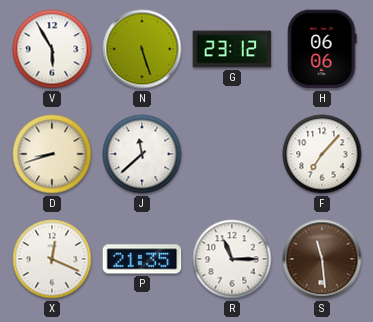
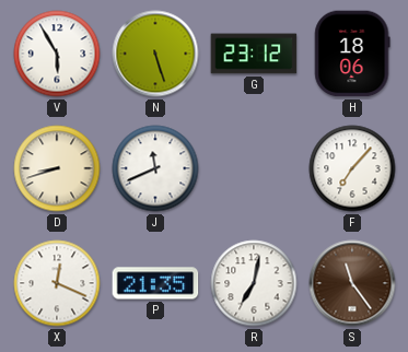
H: 06:06 -> 18:06
J: 11:38 -> 11:41
R: 11:15 -> 7:02
S: 11:29 -> 11:24
